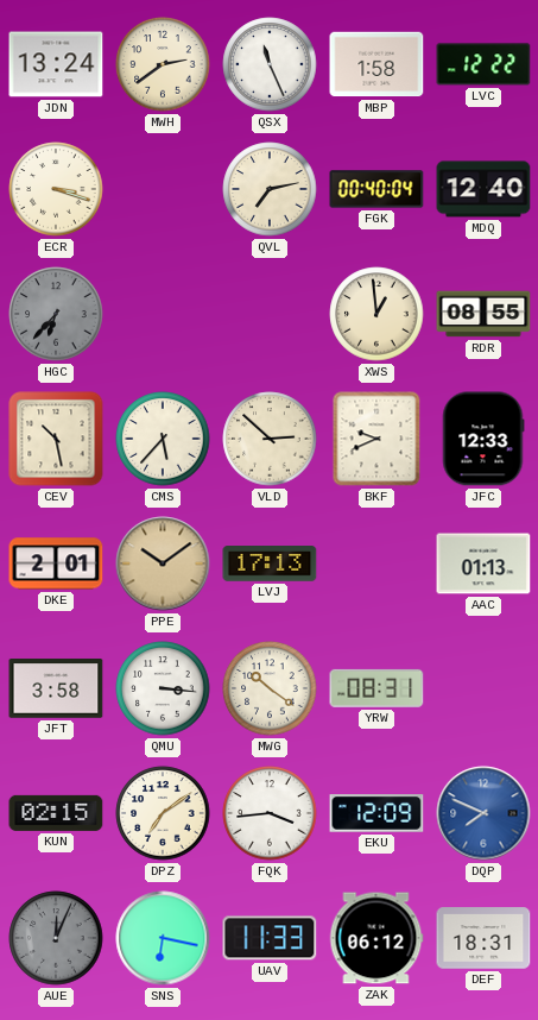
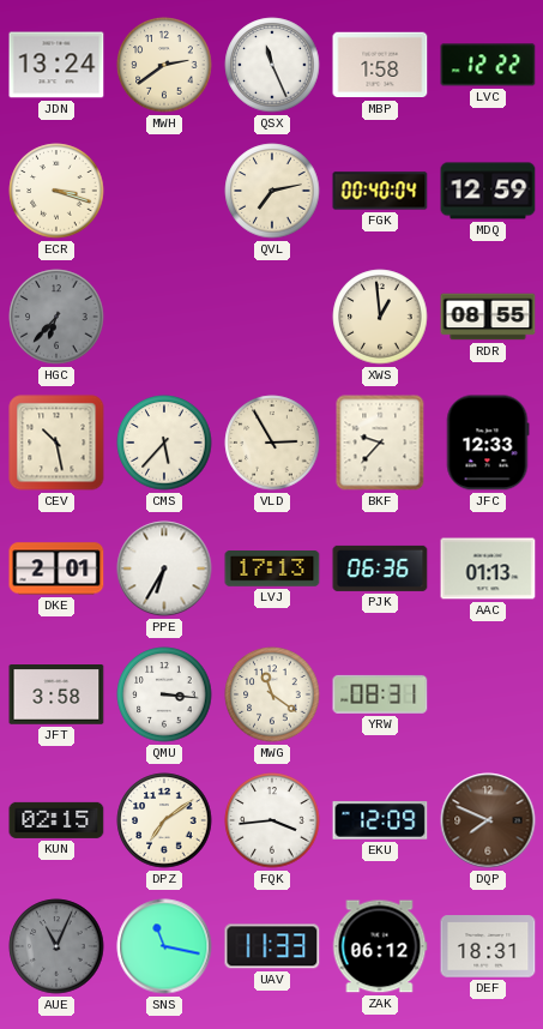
MDQ: 12:40 -> 12:59
VLD: 2:52 -> 2:55
BKF: 9:41 -> 9:37
PPE: 10:09 -> 6:35
PPE dial: champagne -> white
PJK: none -> 06:36
MWG: 10:21 -> 11:21
DQP dial: blue -> brown
AUE: 12:04 -> 11:04
SNS: 6:17 -> 11:17
